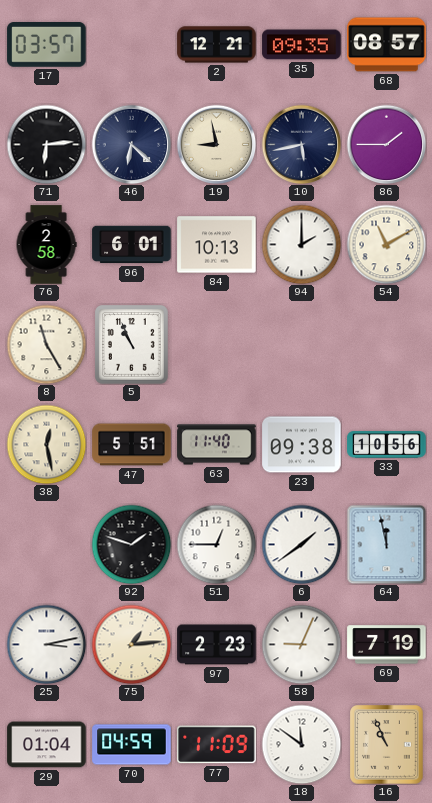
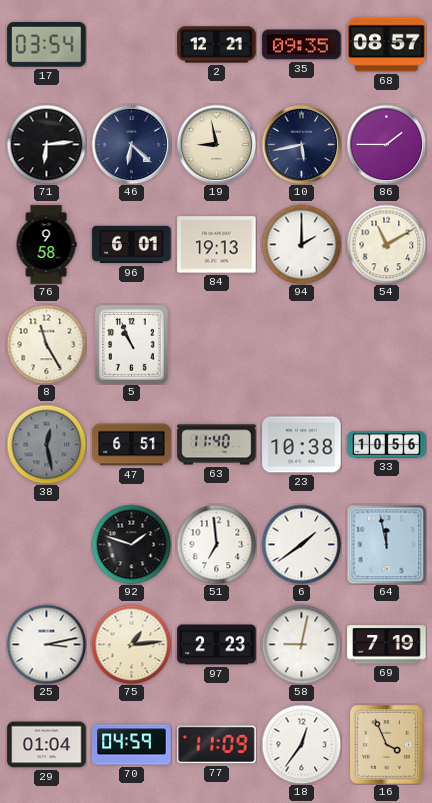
17: 03:57 -> 03:54
76: 2:58 -> 9:58
84: 10:13 -> 19:13
38 dial: cream -> grey
47: 5:51 -> 6:51
23: 09:38 -> 10:38
51: 12:45 -> 6:59
58: 9:04 -> 9:02
18: 11:51 -> 12:36
16: 10:56 -> 3:56
